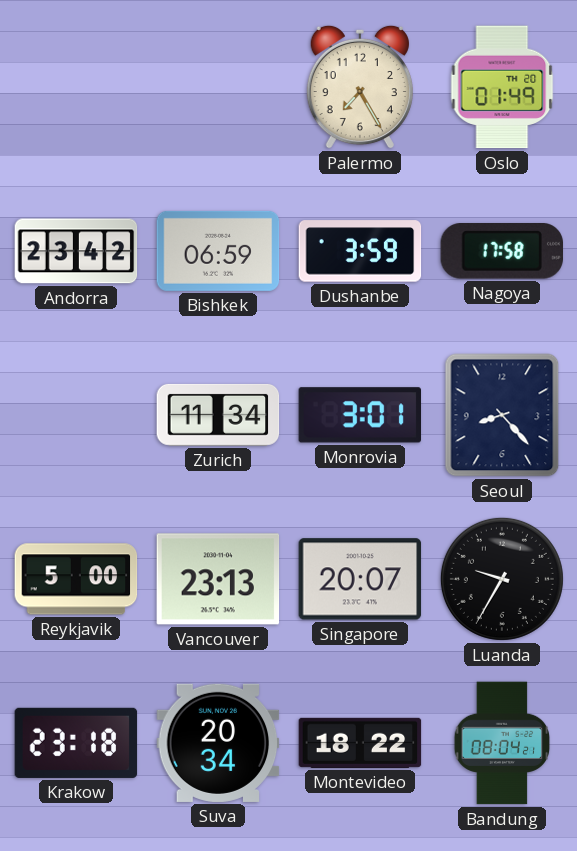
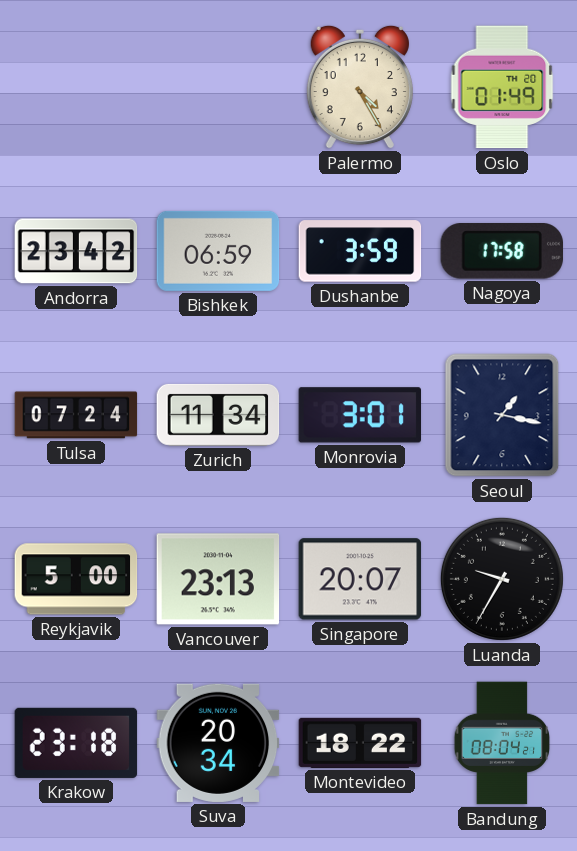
Palermo: 7:25 -> 4:25
Tulsa: none -> 07:24
Seoul: 8:23 -> 1:17
